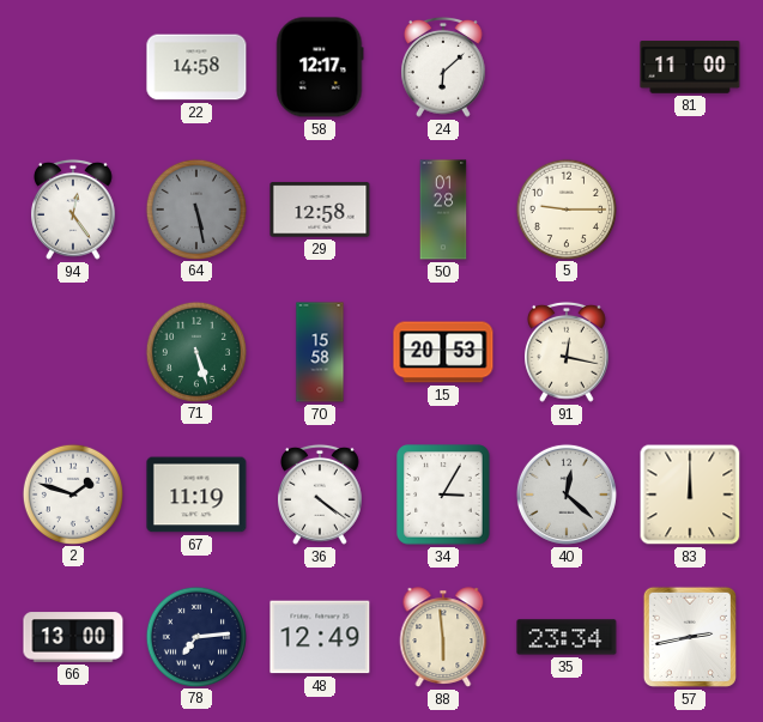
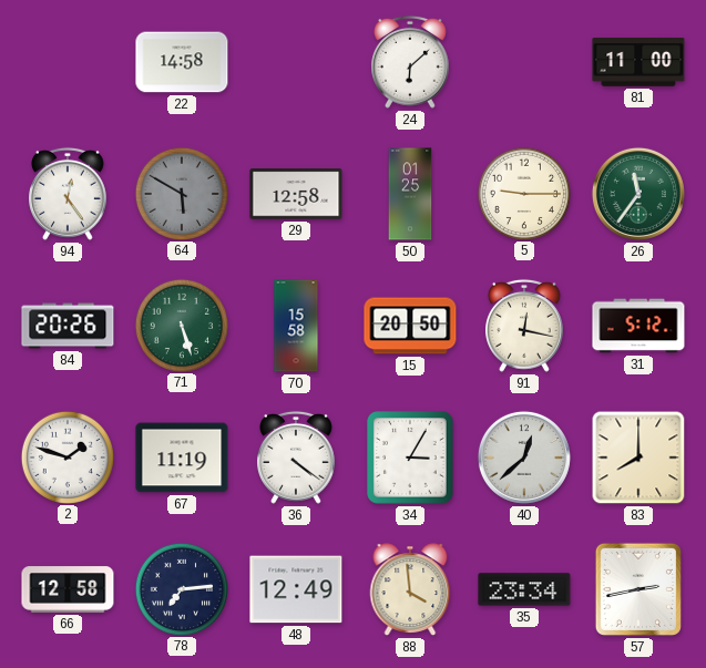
58: 12:17 -> none
64: 5:28 -> 5:50
50: 01:28 -> 01:25
26: none -> 11:36
84: none -> 20:26
15: 20:53 -> 20:50
31: none -> 5:12
40: 12:22 -> 12:38
83: 12:00 -> 8:00
66: 13:00 -> 12:58
88: 5:59 -> 3:59
